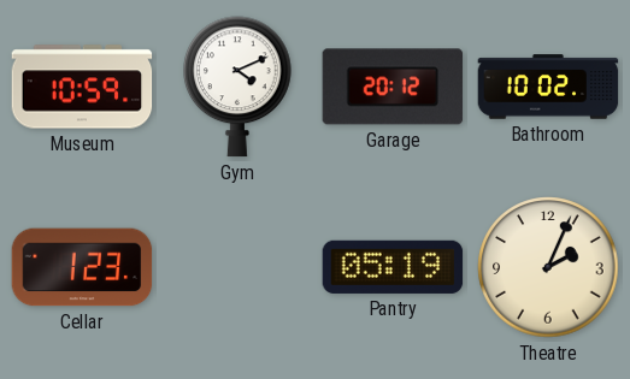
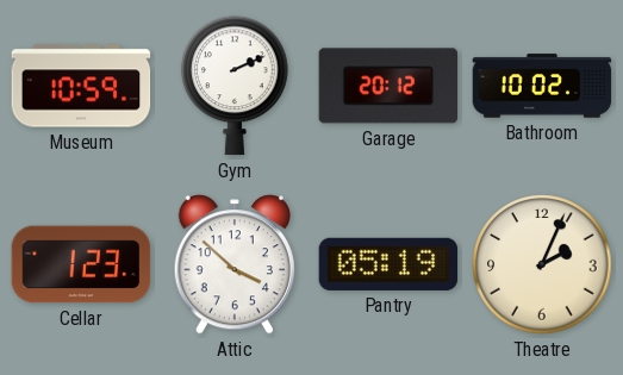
Gym: 4:11 -> 2:11
Attic: none -> 3:52
